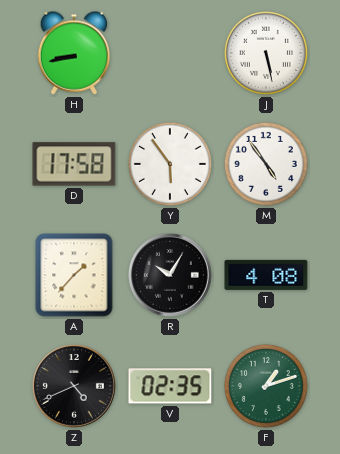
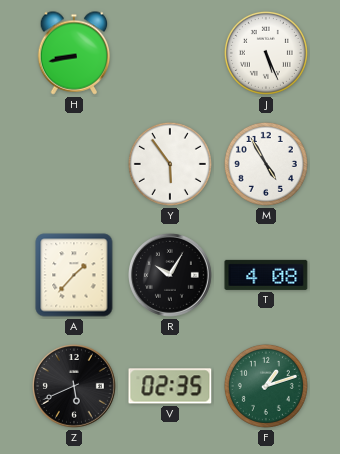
J: 5:28 -> 5:26
D: 17:58 -> none
M: 4:54 -> 4:55
Z: 4:41 -> 5:41
